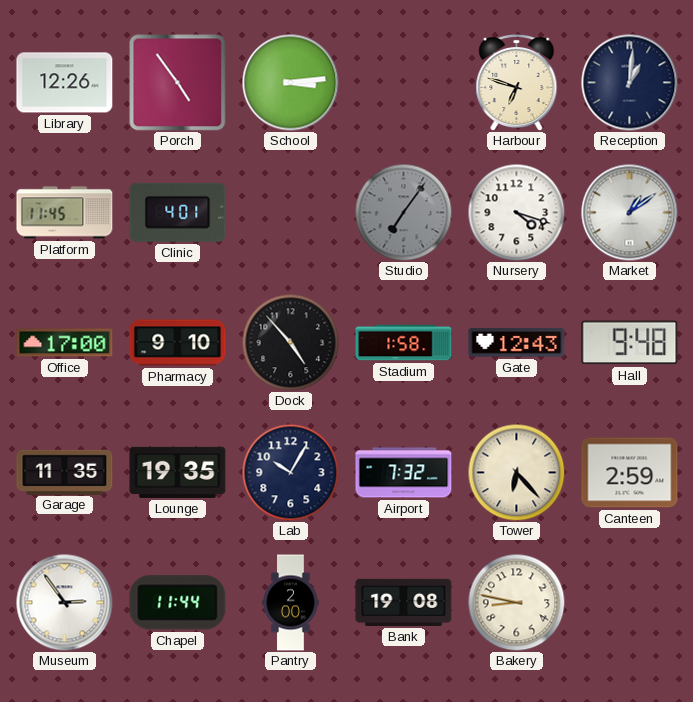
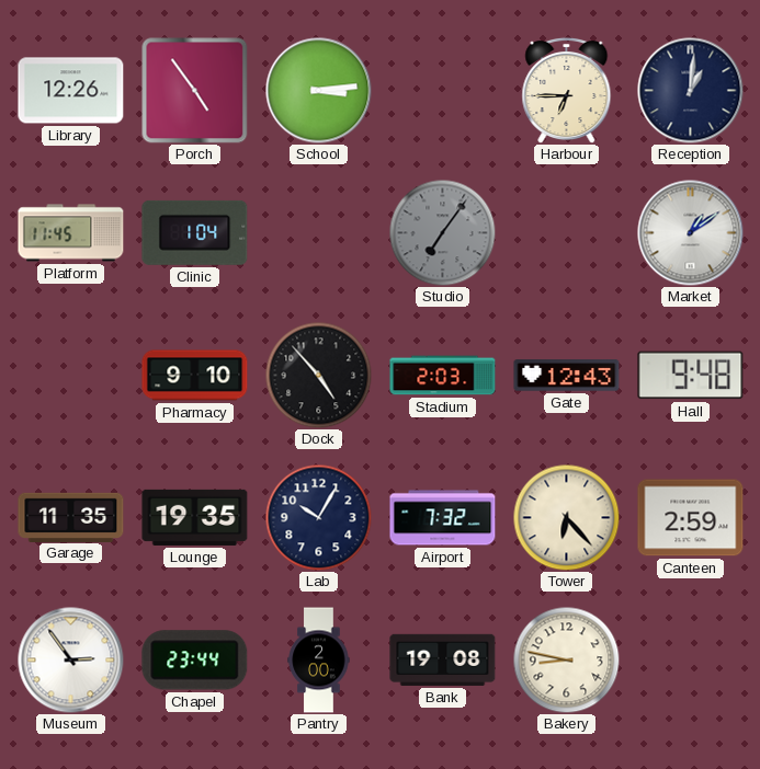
Harbour: 6:48 -> 6:45
Clinic: 4:01 -> 1:04
Nursery: 4:18 -> none
Office: 17:00 -> none
Stadium: 1:58 -> 2:03
Chapel: 11:44 -> 23:44
